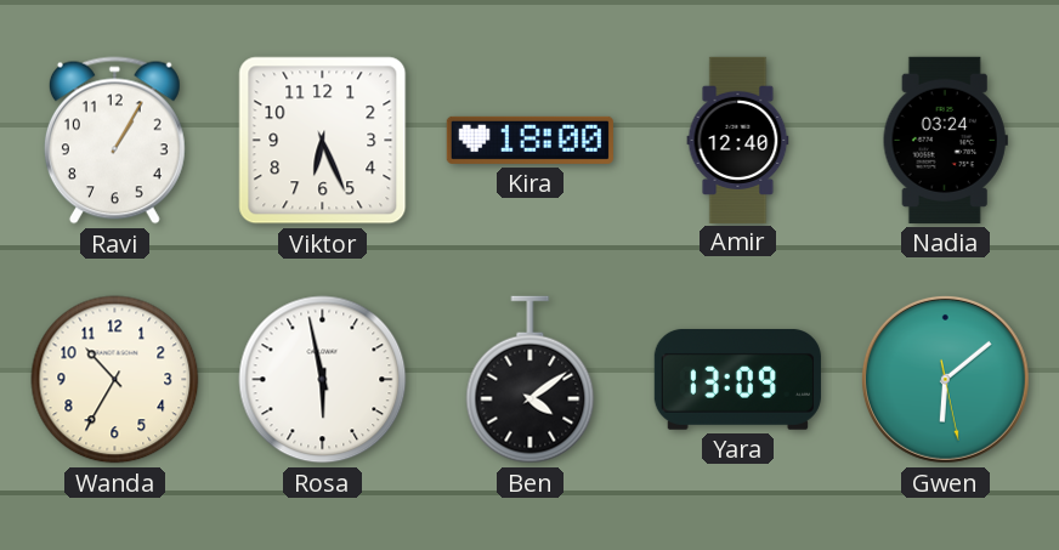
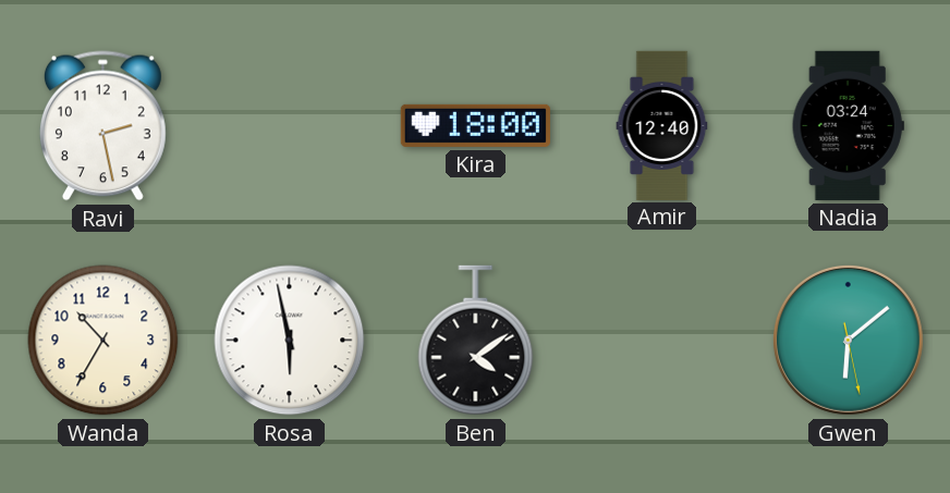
Ravi: 1:05 -> 2:28
Viktor: 6:26 -> none
Yara: 13:09 -> none
